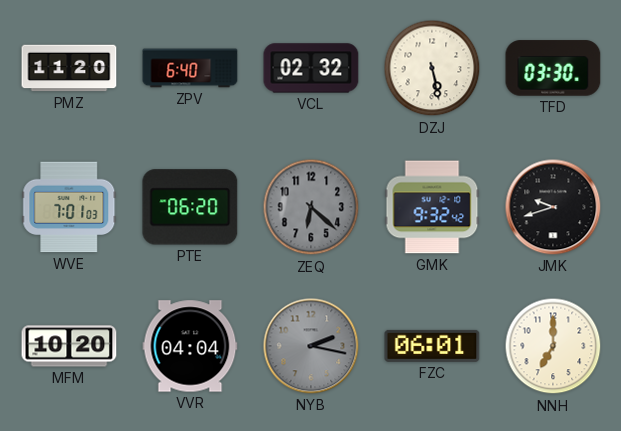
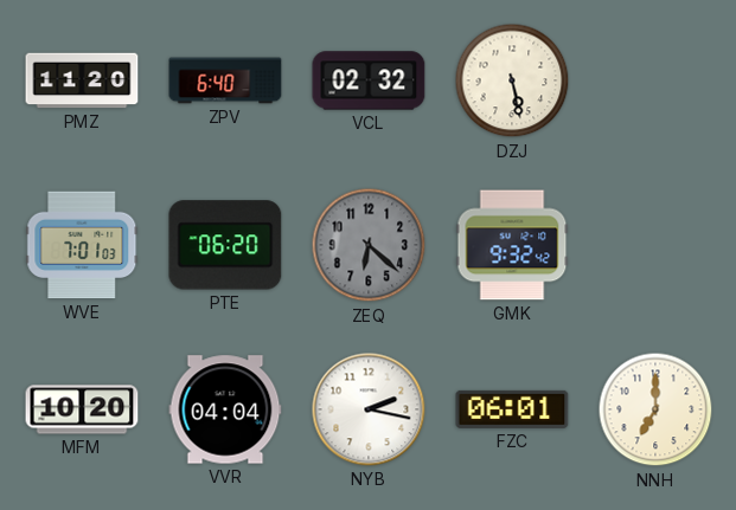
TFD: 03:30 -> none
JMK: 9:42 -> none
NYB dial: grey -> white
